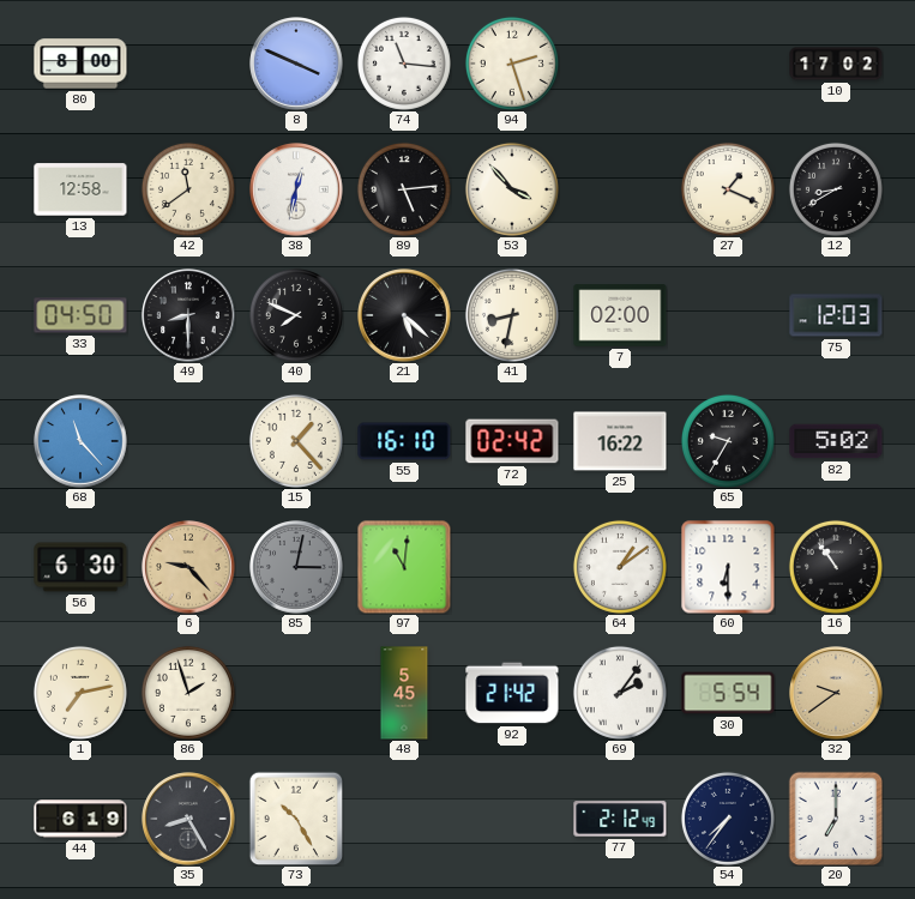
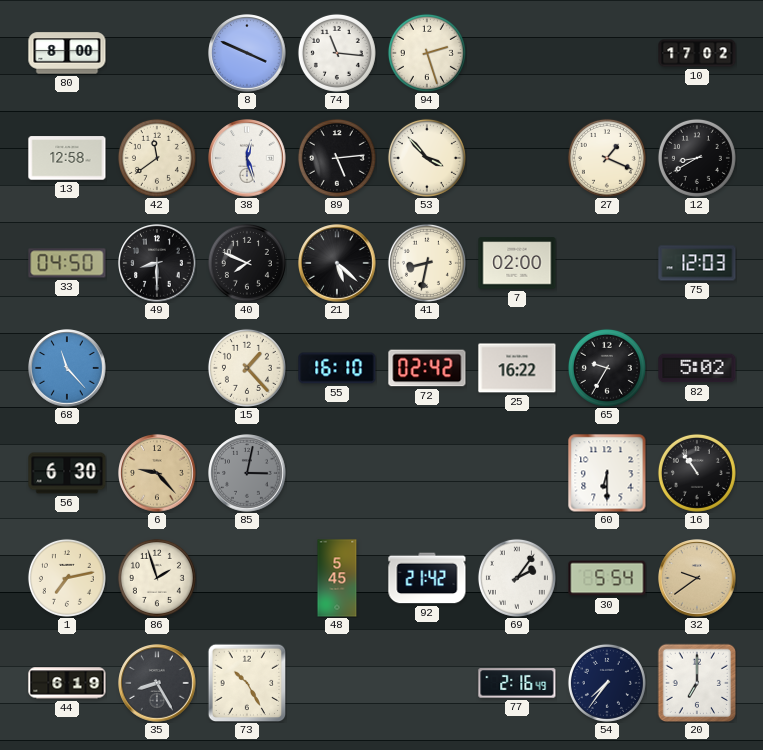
38: 12:32 -> 12:27
97: 11:01 -> none
64: 1:09 -> none
77: 2:12 -> 2:16
